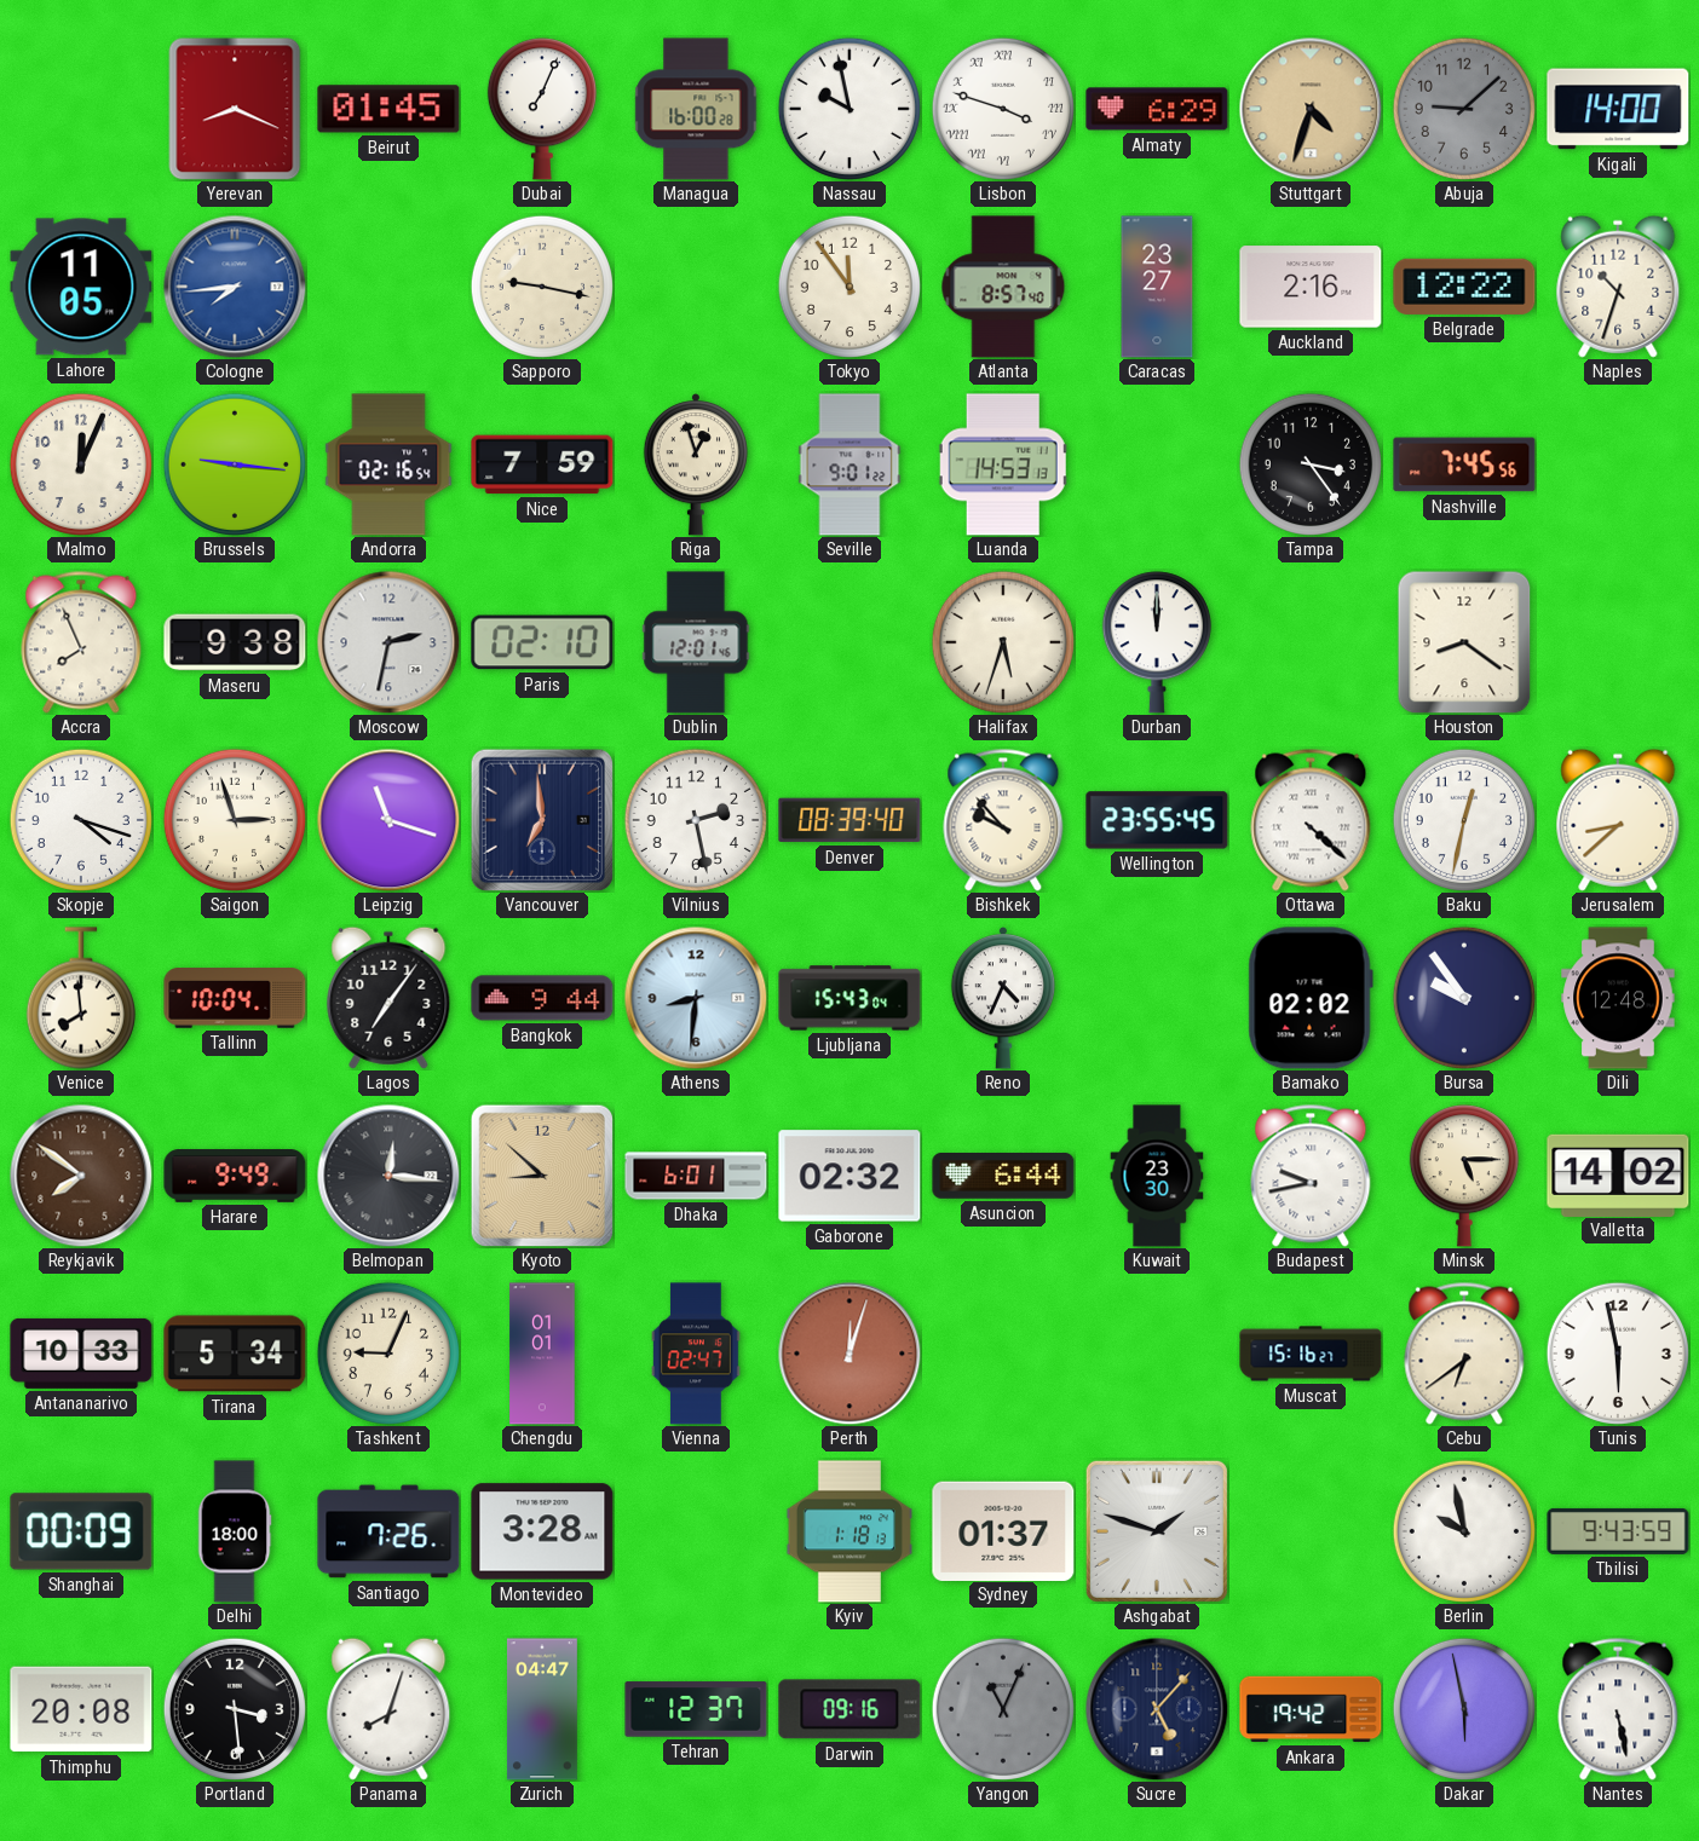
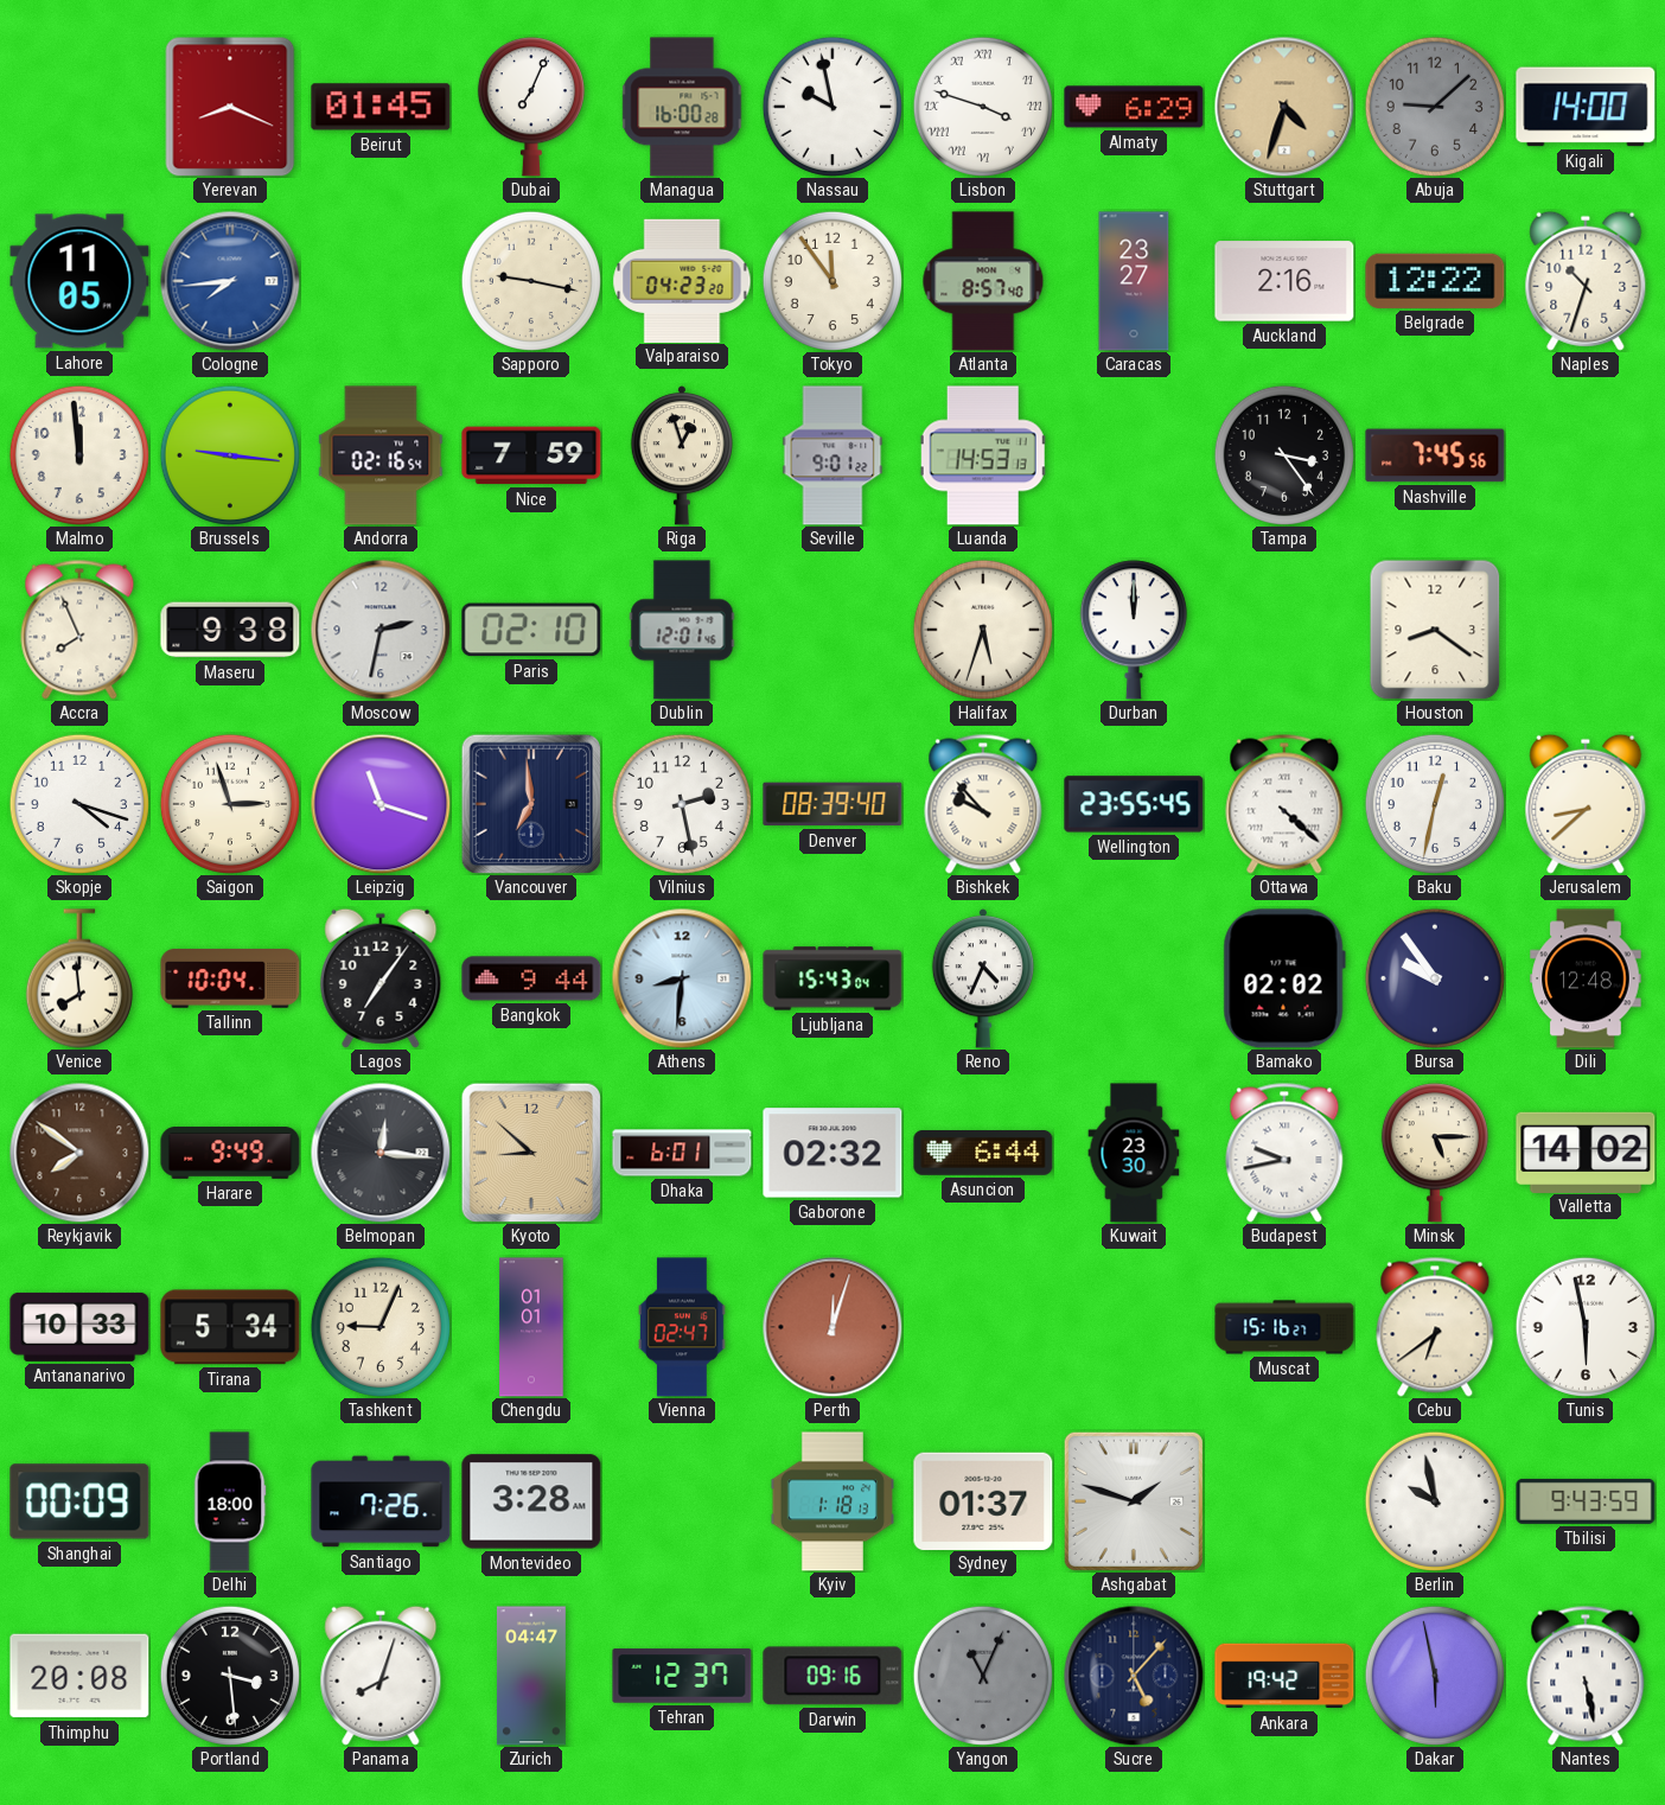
Valparaiso: none -> 04:23
Malmo: 12:04 -> 11:59
